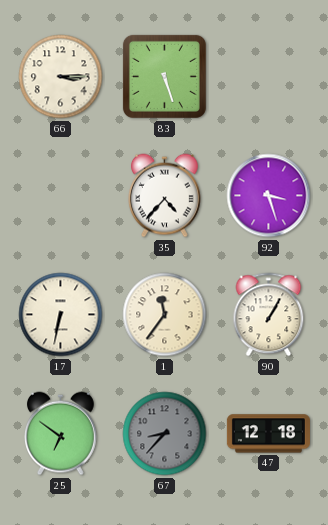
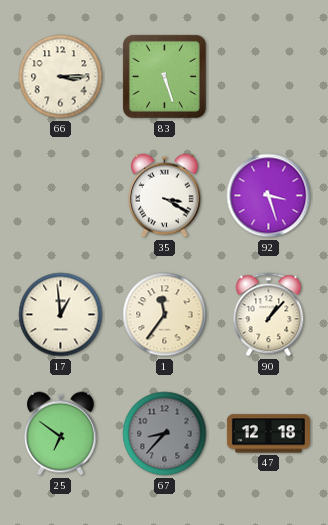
35: 4:37 -> 3:20
17: 6:32 -> 12:59
90: 1:05 -> 1:07
